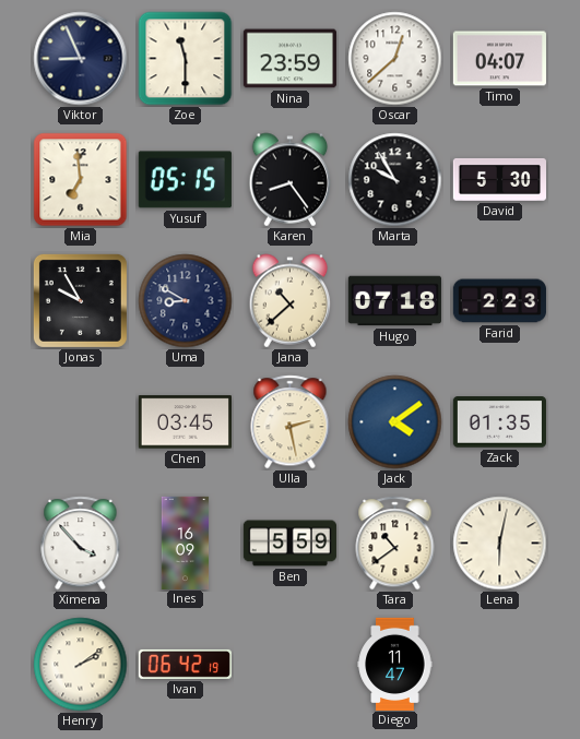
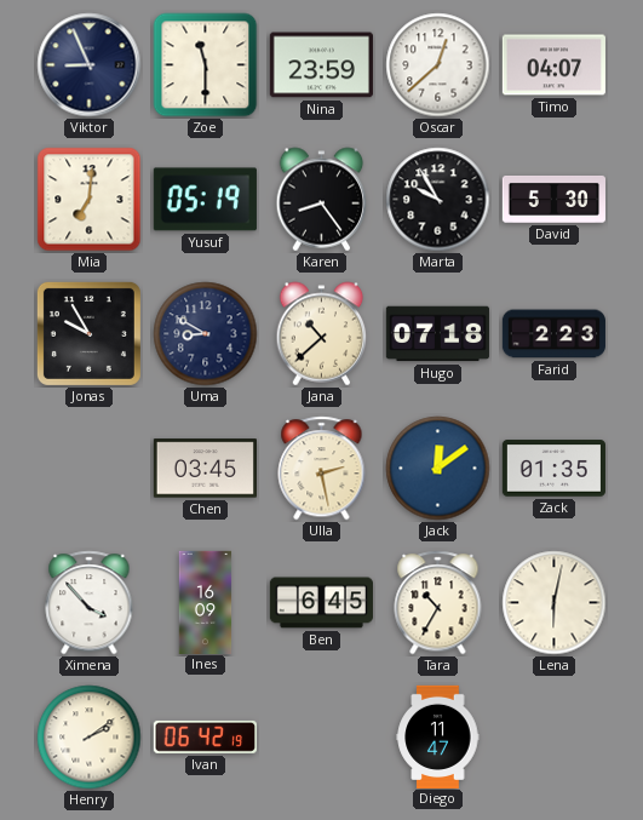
Mia: 6:59 -> 7:01
Yusuf: 05:15 -> 05:19
Jack: 4:09 -> 12:09
Ben: 5:59 -> 6:45
Tara: 10:39 -> 10:35
